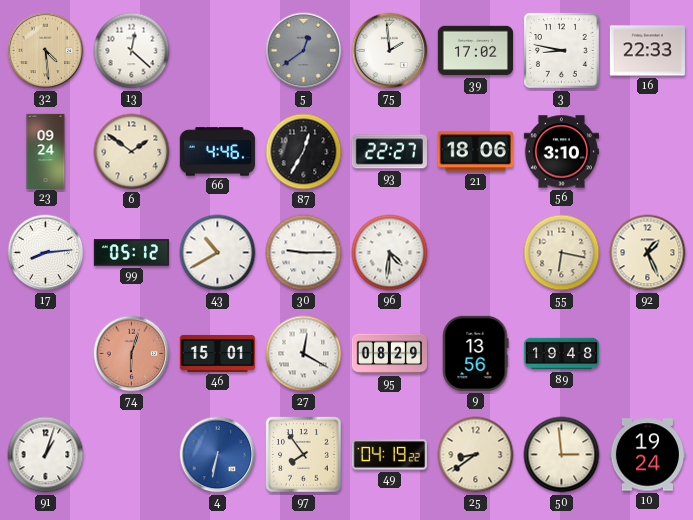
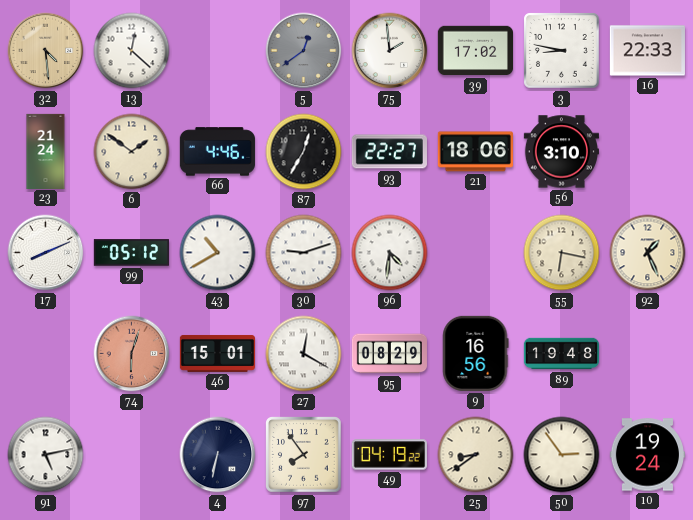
23: 09:24 -> 21:24
17: 8:14 -> 8:11
30: 9:15 -> 9:12
9: 13:56 -> 16:56
91: 1:03 -> 5:13
4 dial: blue -> navy
50: 2:59 -> 2:54
